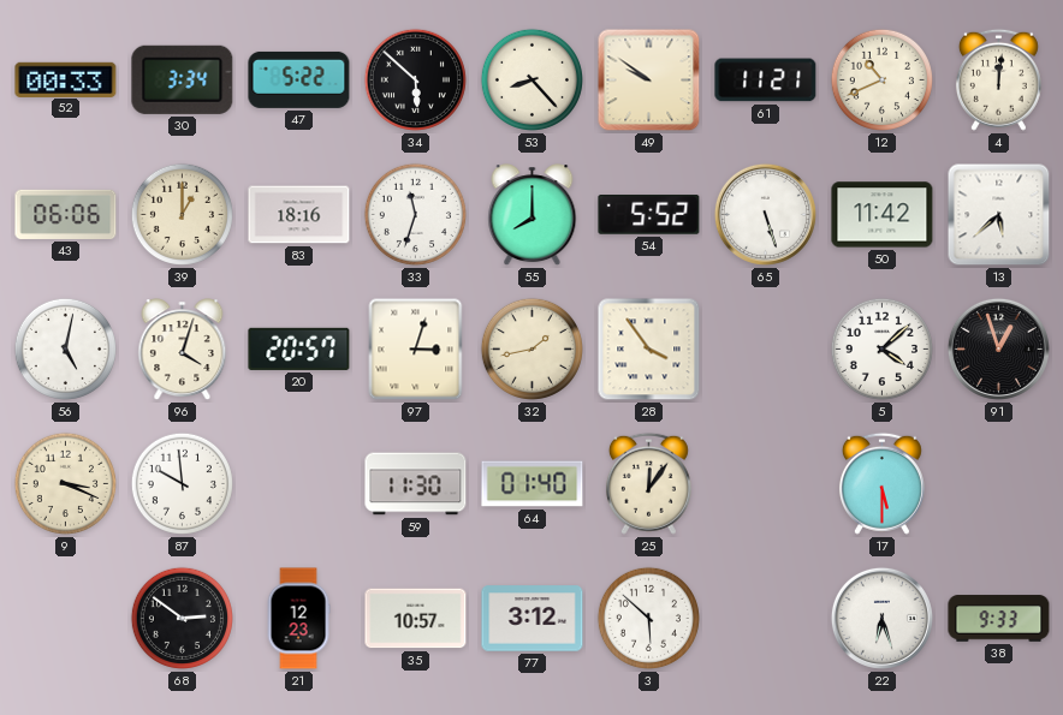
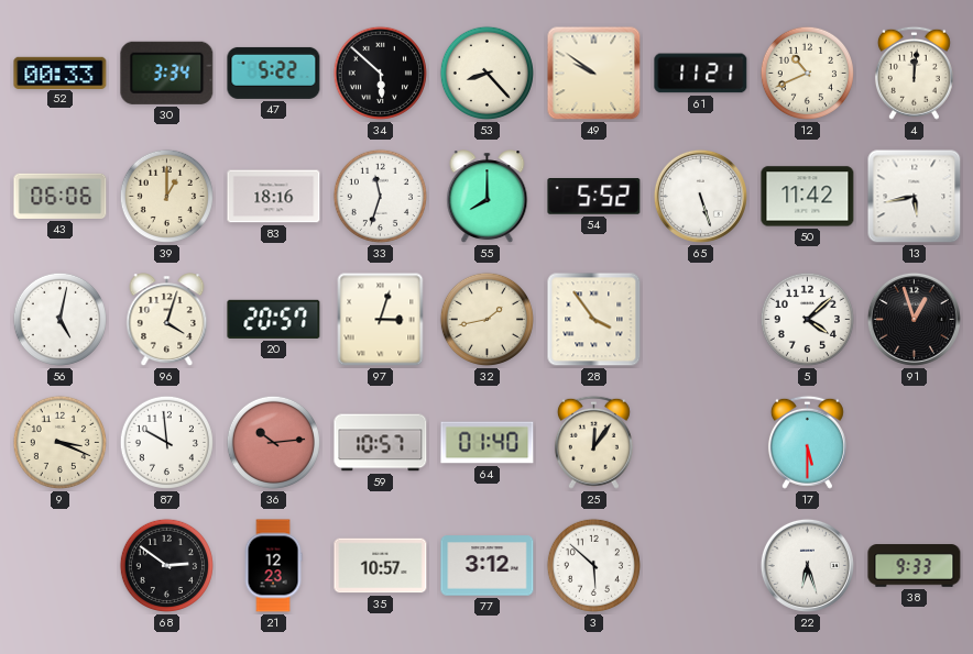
13: 5:38 -> 5:43
36: none -> 10:14
59: 11:30 -> 10:57
